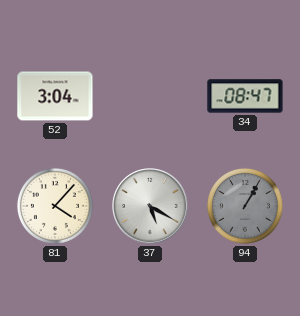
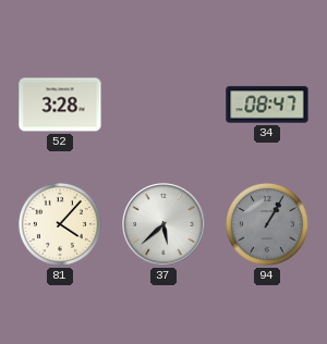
52: 3:04 -> 3:28
37: 5:20 -> 5:38
